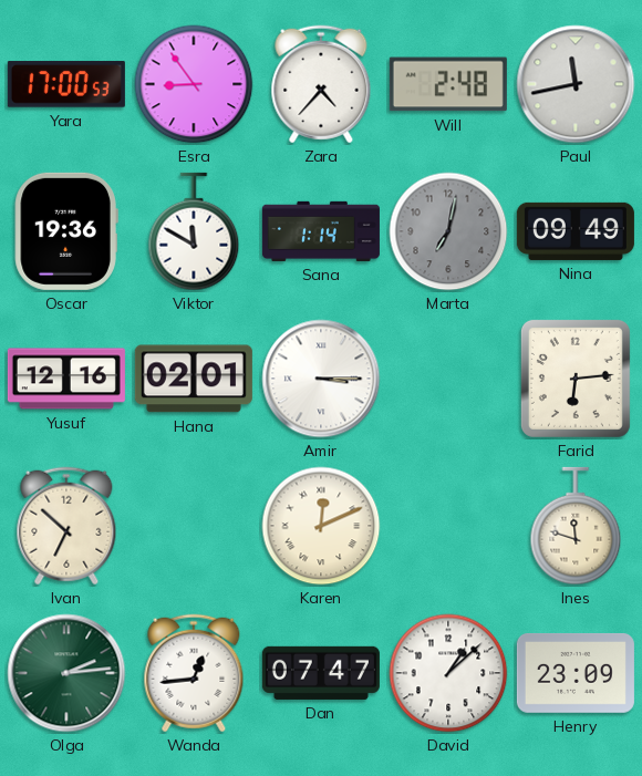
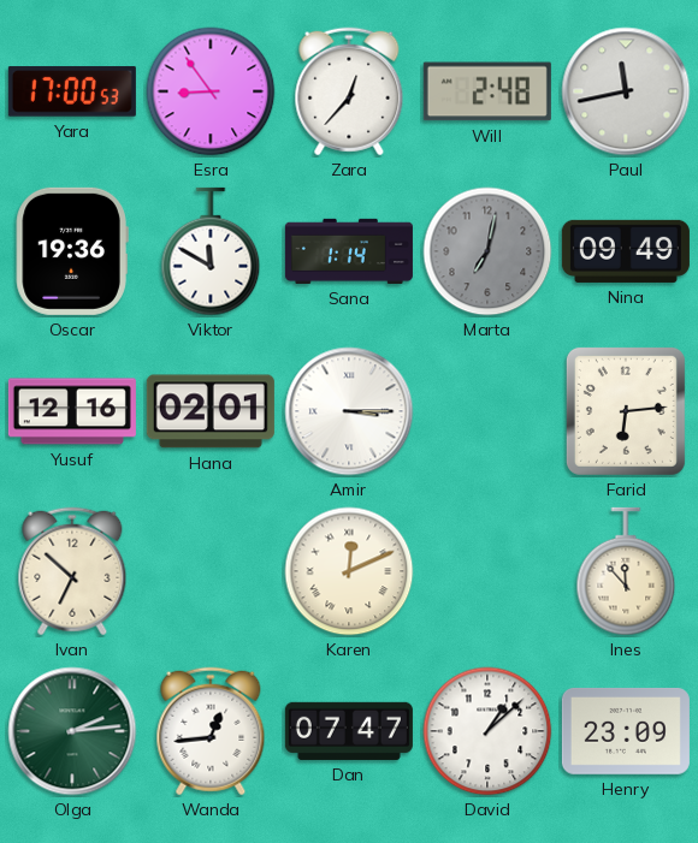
Zara: 4:37 -> 12:37
Ines: 11:48 -> 11:53
